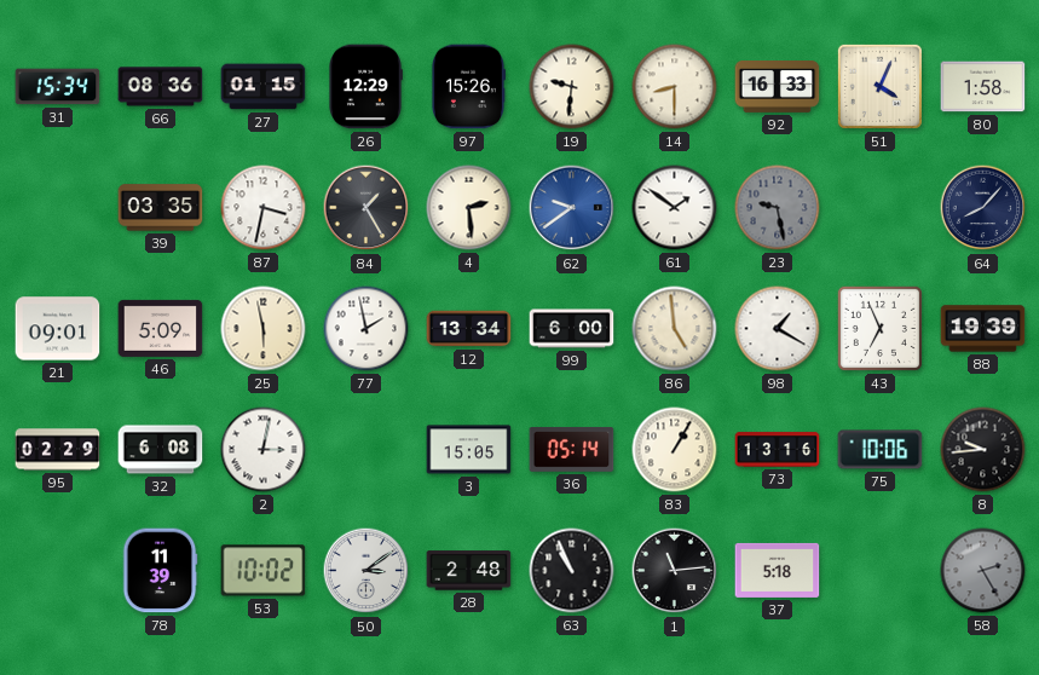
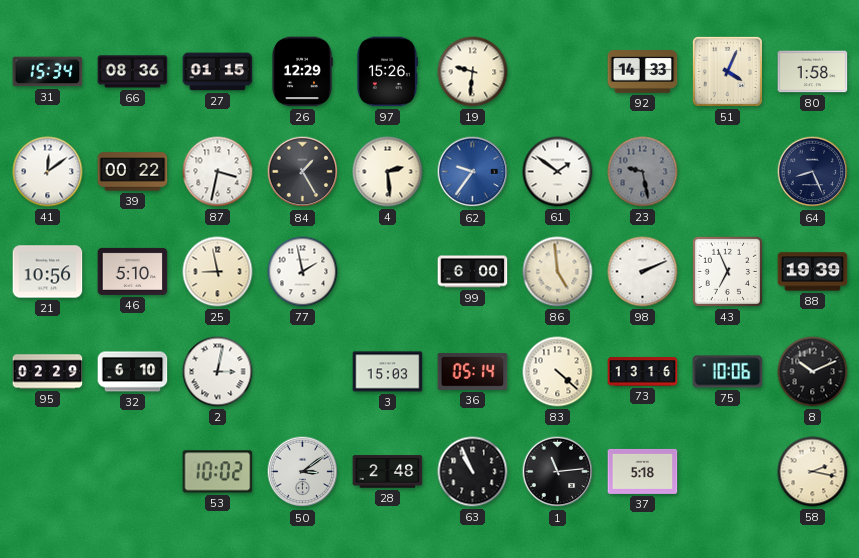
14: 8:30 -> none
92: 16:33 -> 14:33
41: none -> 12:09
39: 03:35 -> 00:22
62: 9:39 -> 9:36
64: 8:07 -> 8:26
21: 09:01 -> 10:56
46: 5:09 -> 5:10
25: 5:58 -> 8:58
12: 13:34 -> none
98: 1:20 -> 2:11
32: 6:08 -> 6:10
3: 15:05 -> 15:03
83: 1:05 -> 4:22
8: 9:44 -> 10:11
78: 11:39 -> none
58: 2:25 -> 2:17
58 dial: grey -> cream
